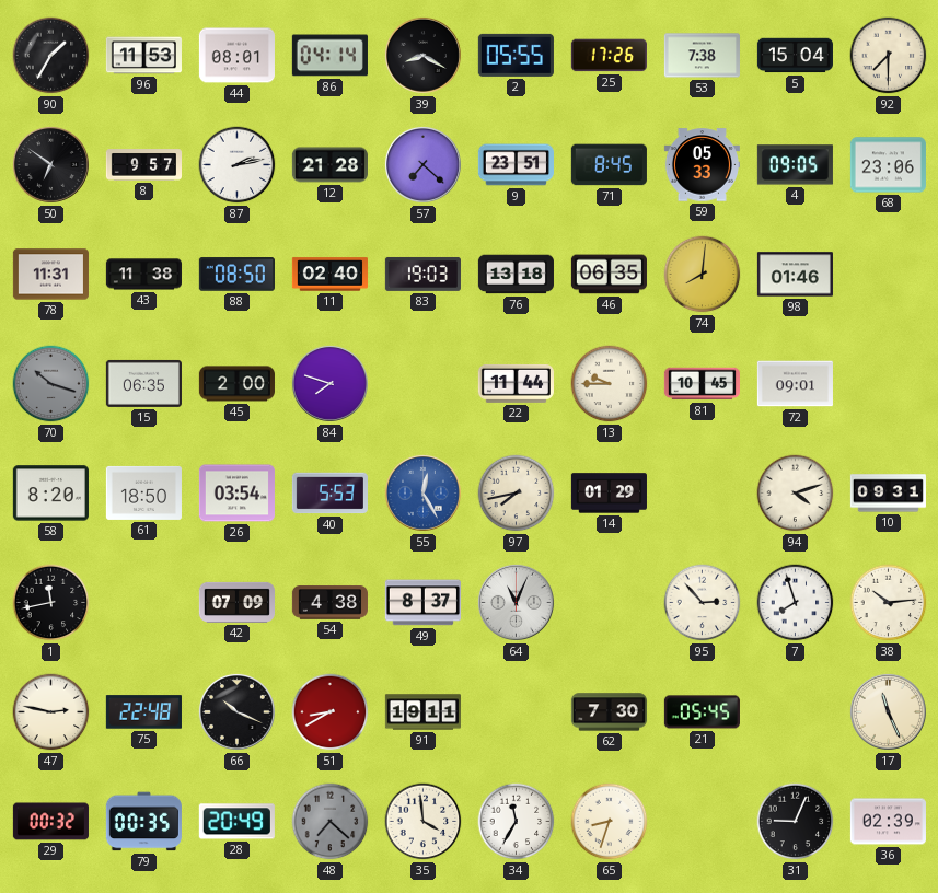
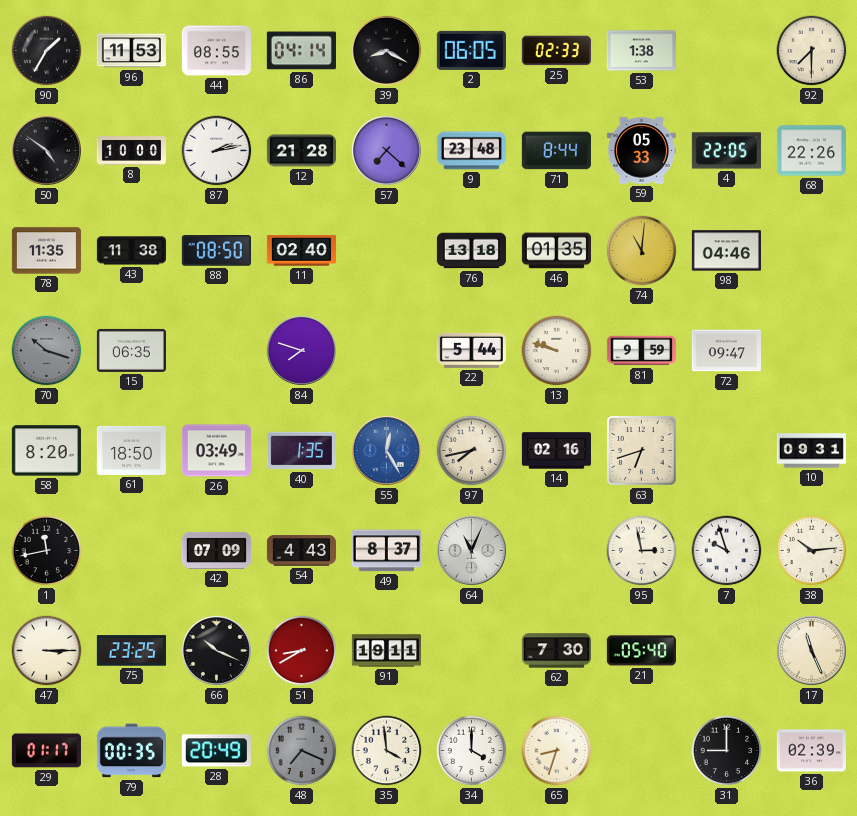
44: 08:01 -> 08:55
2: 05:55 -> 06:05
25: 17:26 -> 02:33
53: 7:38 -> 1:38
5: 15:04 -> none
50: 6:51 -> 4:51
8: 9:57 -> 10:00
9: 23:51 -> 23:48
71: 8:45 -> 8:44
4: 09:05 -> 22:05
68: 23:06 -> 22:26
78: 11:31 -> 11:35
83: 19:03 -> none
46: 06:35 -> 01:35
74: 8:01 -> 11:01
98: 01:46 -> 04:46
45: 2:00 -> none
22: 11:44 -> 5:44
13: 9:45 -> 9:48
81: 10:45 -> 9:59
72: 09:01 -> 09:47
26: 03:54 -> 03:49
40: 5:53 -> 1:35
14: 01:29 -> 02:16
63: none -> 6:42
94: 4:12 -> none
54: 4:38 -> 4:43
95: 2:53 -> 2:58
7: 7:57 -> 9:57
47: 2:47 -> 3:15
75: 22:48 -> 23:25
21: 05:45 -> 05:40
29: 00:32 -> 01:17
48: 7:22 -> 7:19
34: 11:35 -> 4:00
31: 9:04 -> 9:00
